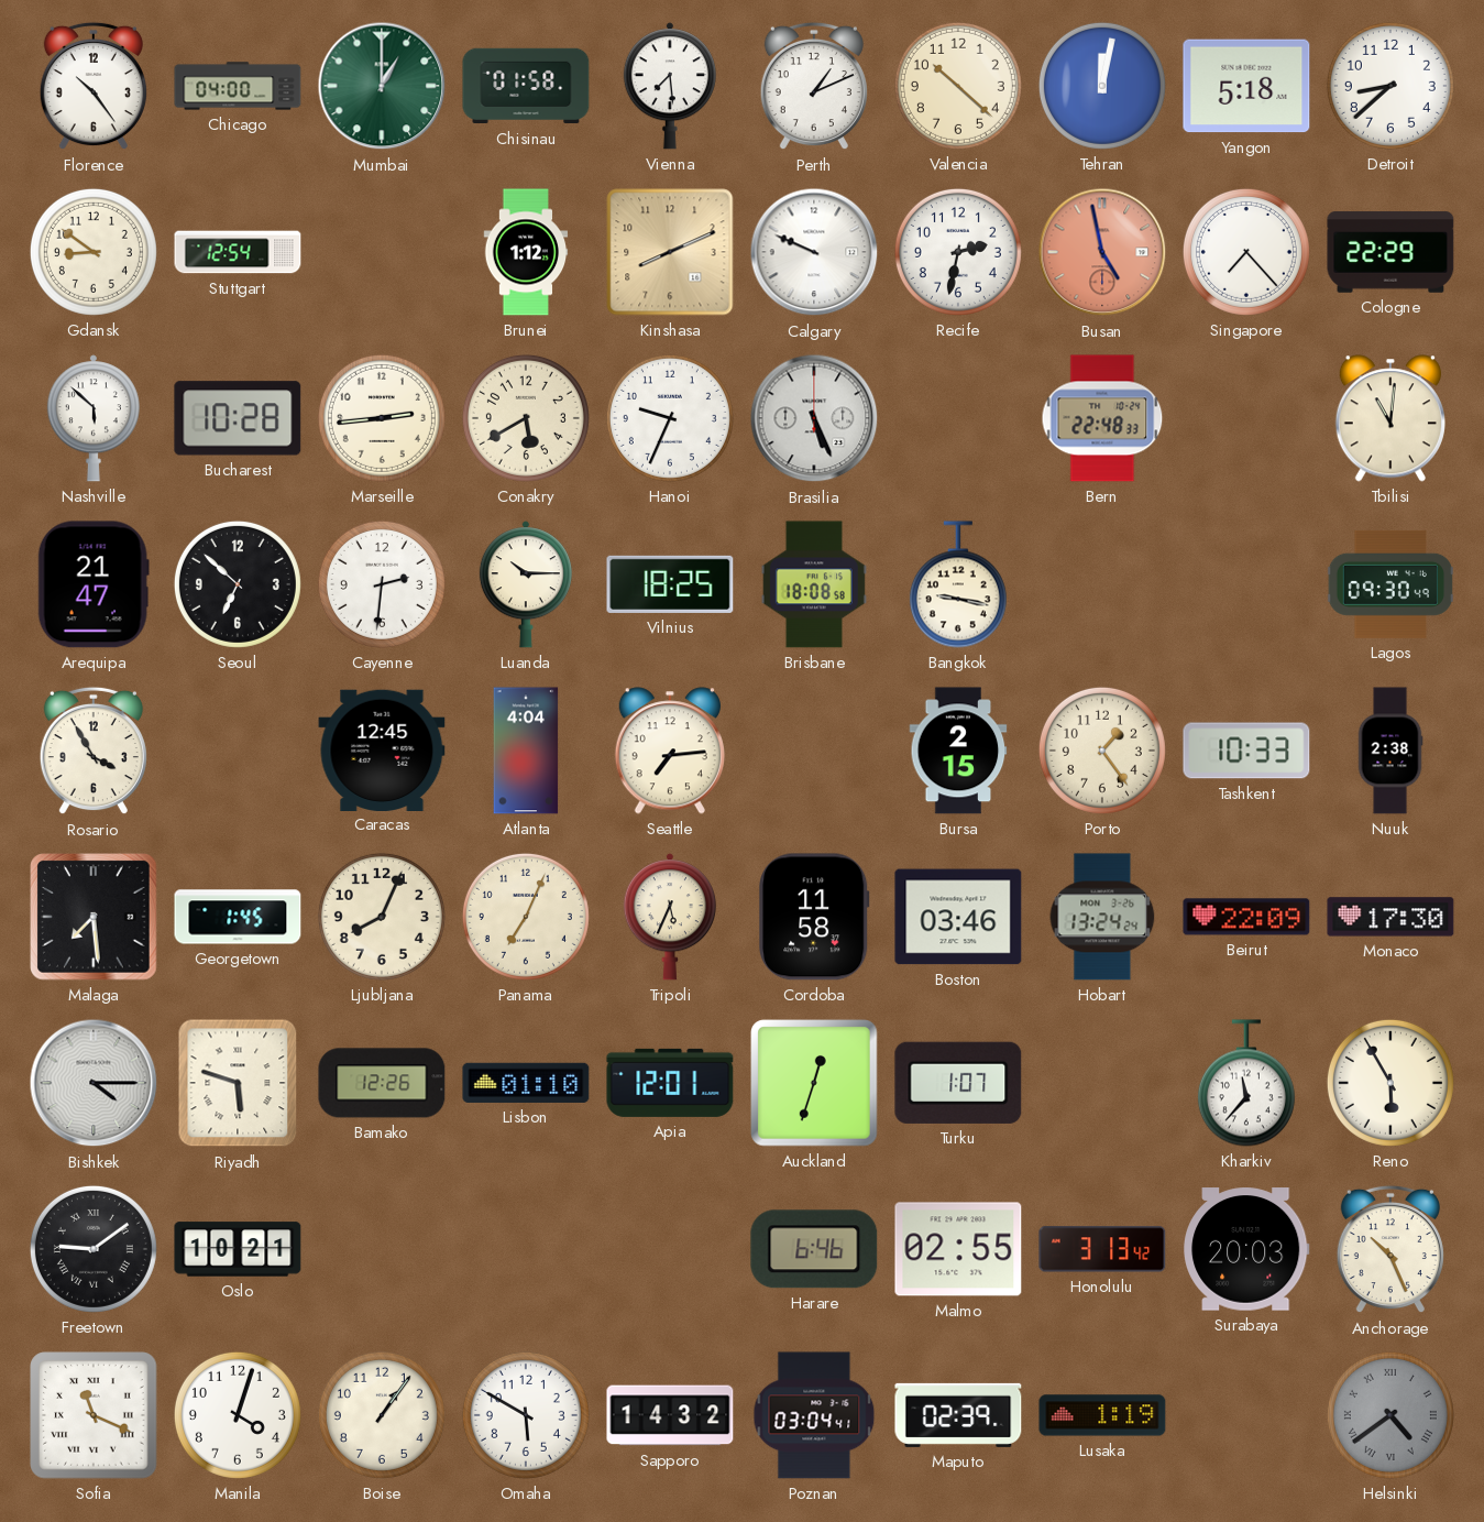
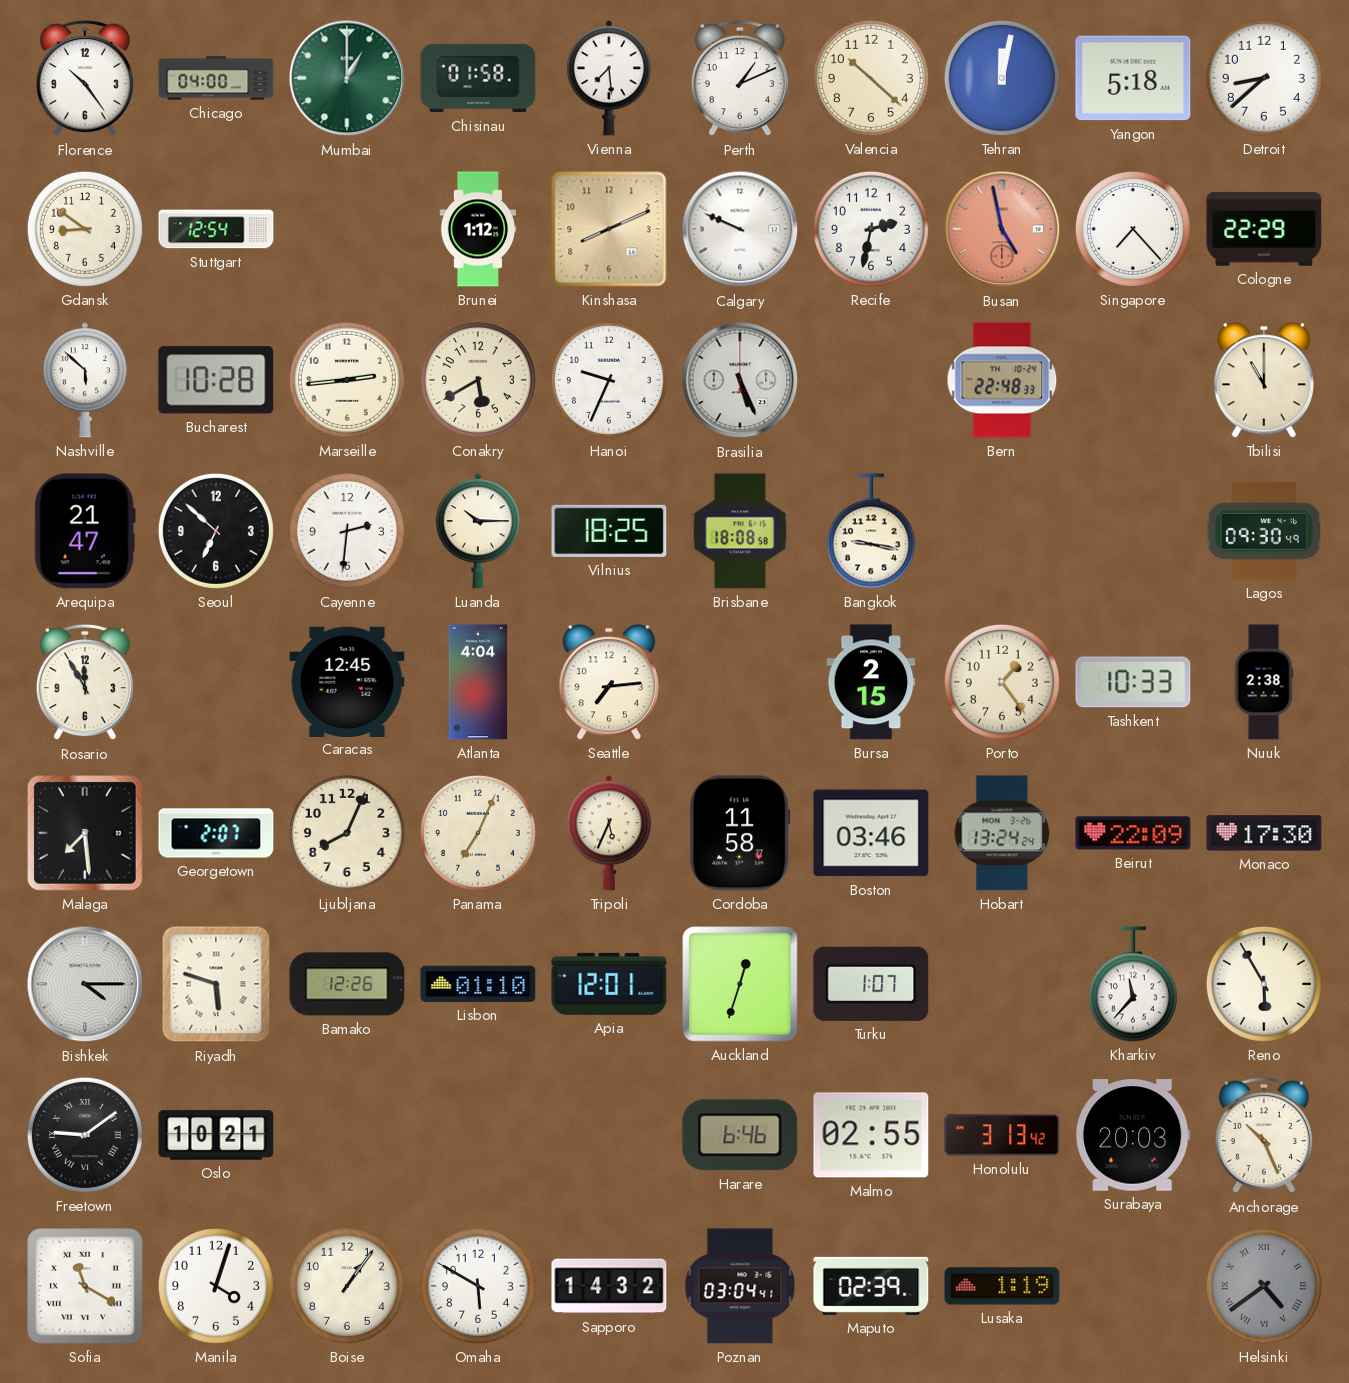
Tbilisi: 11:01 -> 11:00
Rosario: 3:55 -> 11:55
Georgetown: 1:45 -> 2:07
Sofia: 11:19 -> 11:20
